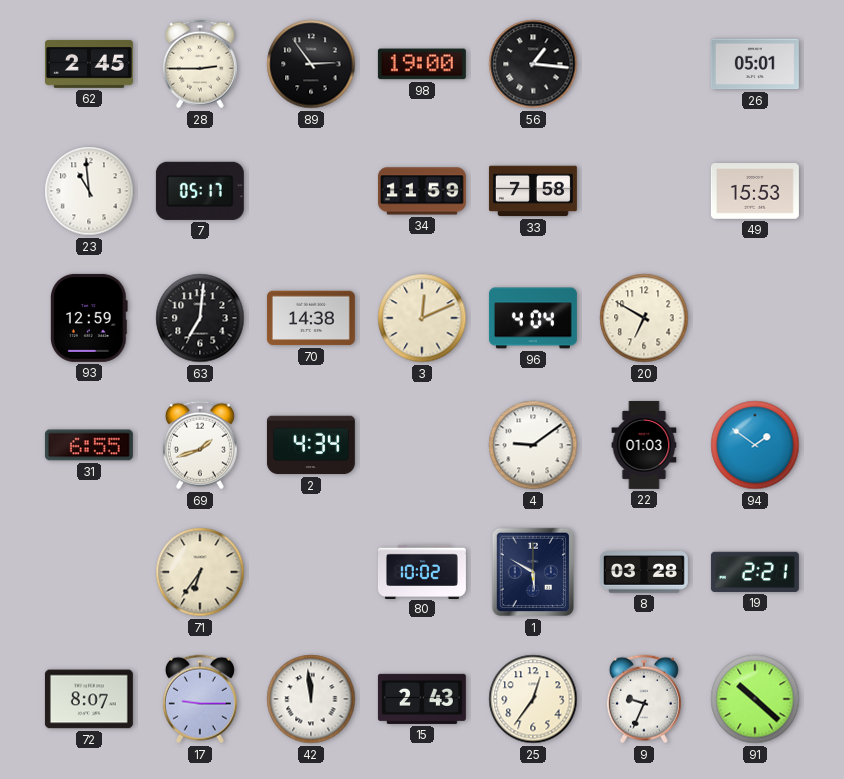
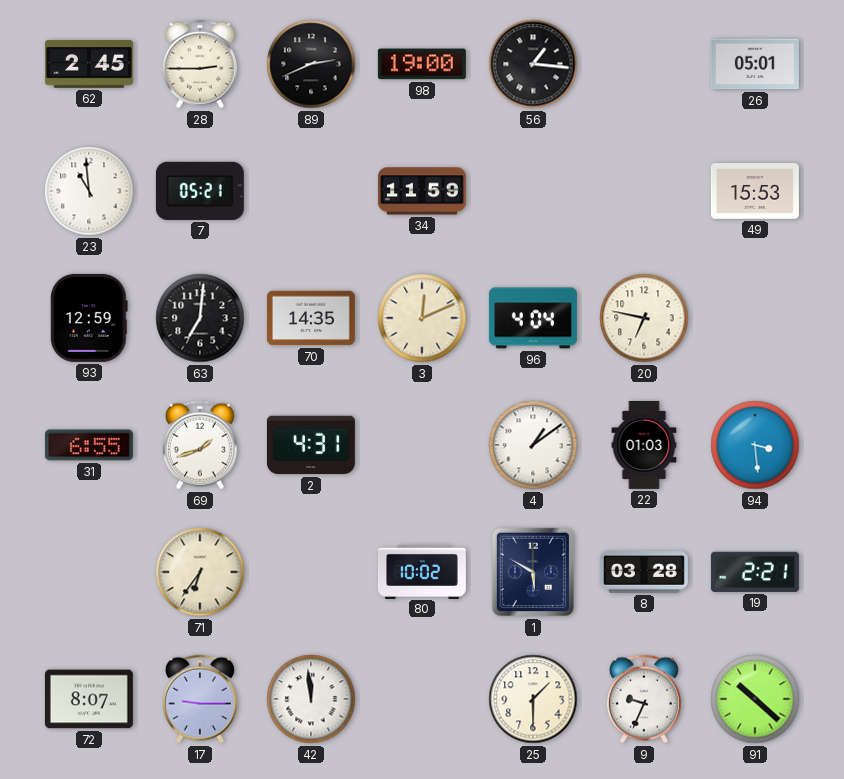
89: 2:54 -> 2:41
7: 05:17 -> 05:21
33: 7:58 -> none
70: 14:38 -> 14:35
20: 6:50 -> 6:47
2: 4:34 -> 4:31
4: 9:09 -> 1:09
94: 1:51 -> 3:29
15: 2:43 -> none
25: 12:36 -> 1:30
